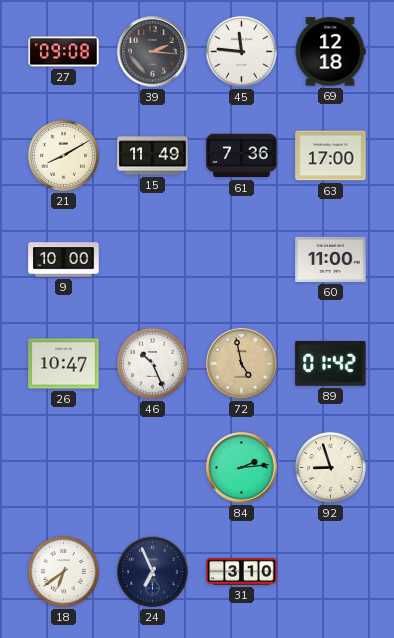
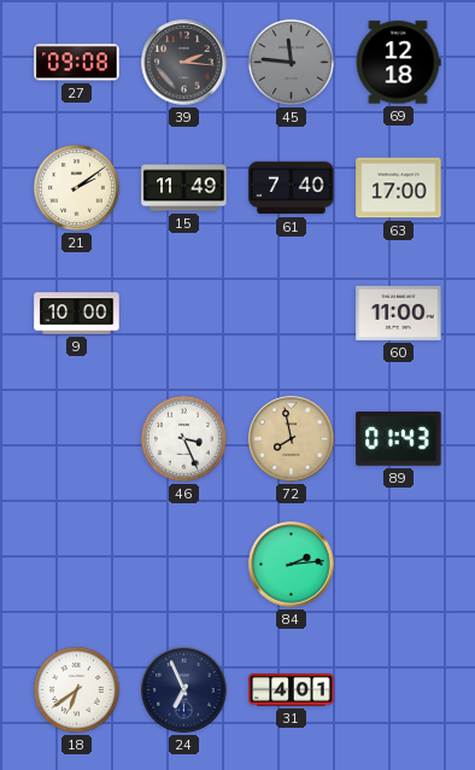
45 dial: white -> grey
21: 8:10 -> 2:09
61: 7:36 -> 7:40
26: 10:47 -> none
46: 10:26 -> 3:26
72: 4:58 -> 7:58
89: 01:42 -> 01:43
92: 8:57 -> none
31: 3:10 -> 4:01
